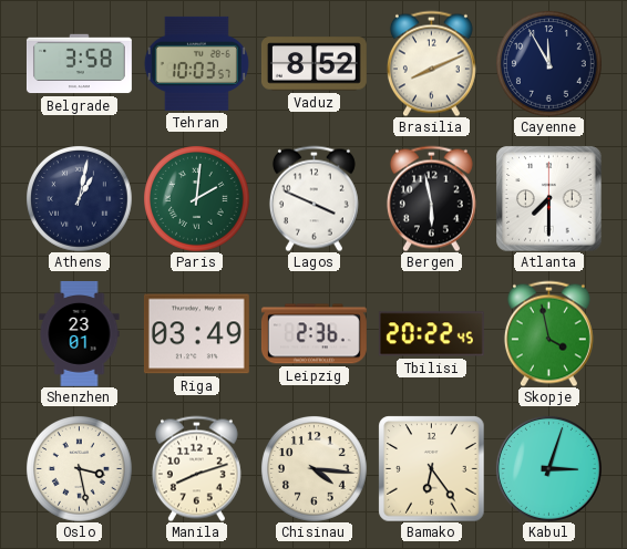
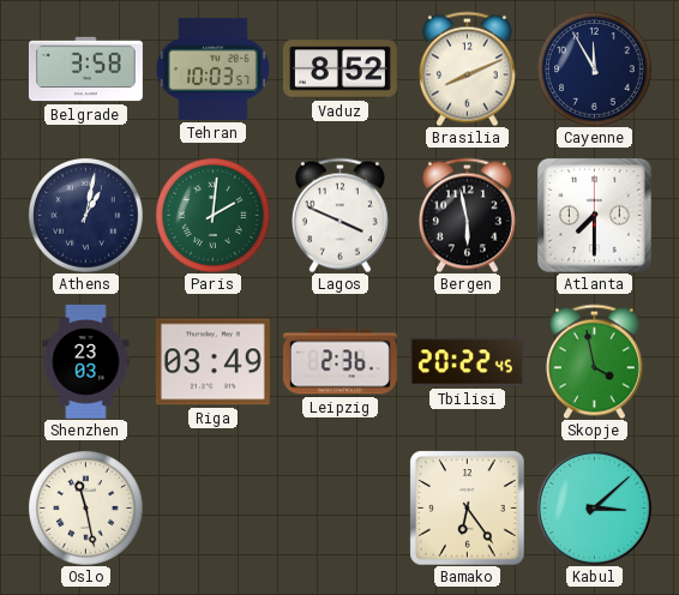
Shenzhen: 23:01 -> 23:03
Oslo: 3:28 -> 11:28
Manila: 8:12 -> none
Chisinau: 4:16 -> none
Kabul: 3:03 -> 3:08
